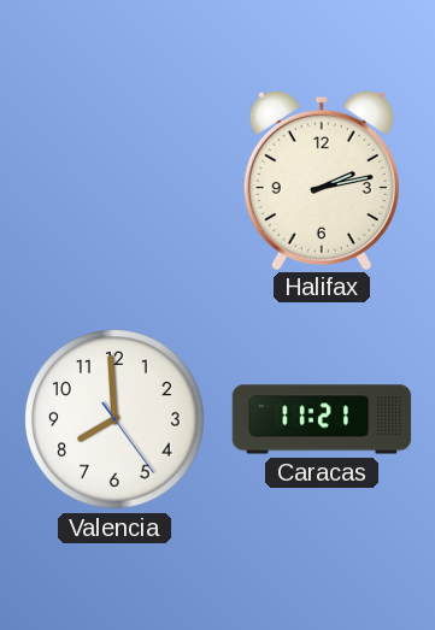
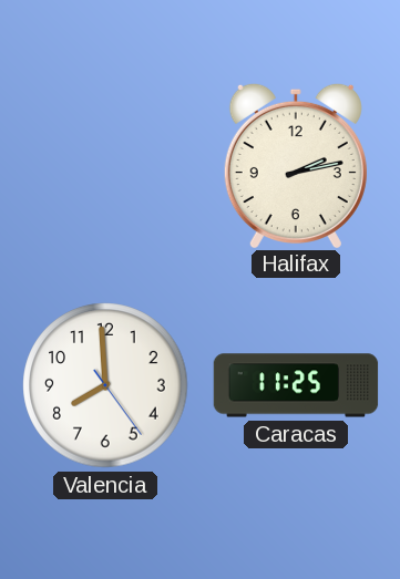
Caracas: 11:21 -> 11:25
